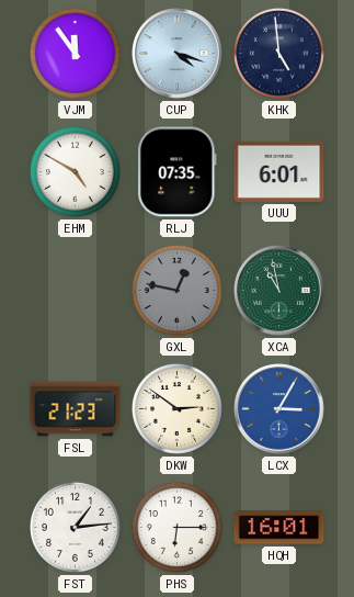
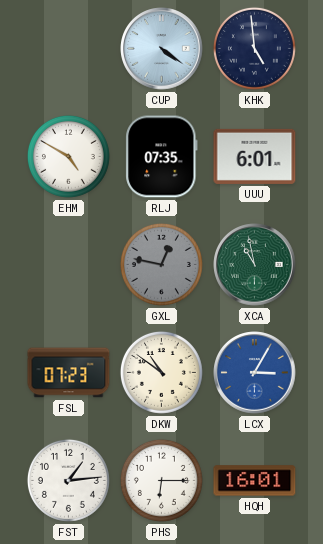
VJM: 11:54 -> none
CUP: 4:18 -> 4:21
FSL: 21:23 -> 07:23
DKW: 2:51 -> 10:51
